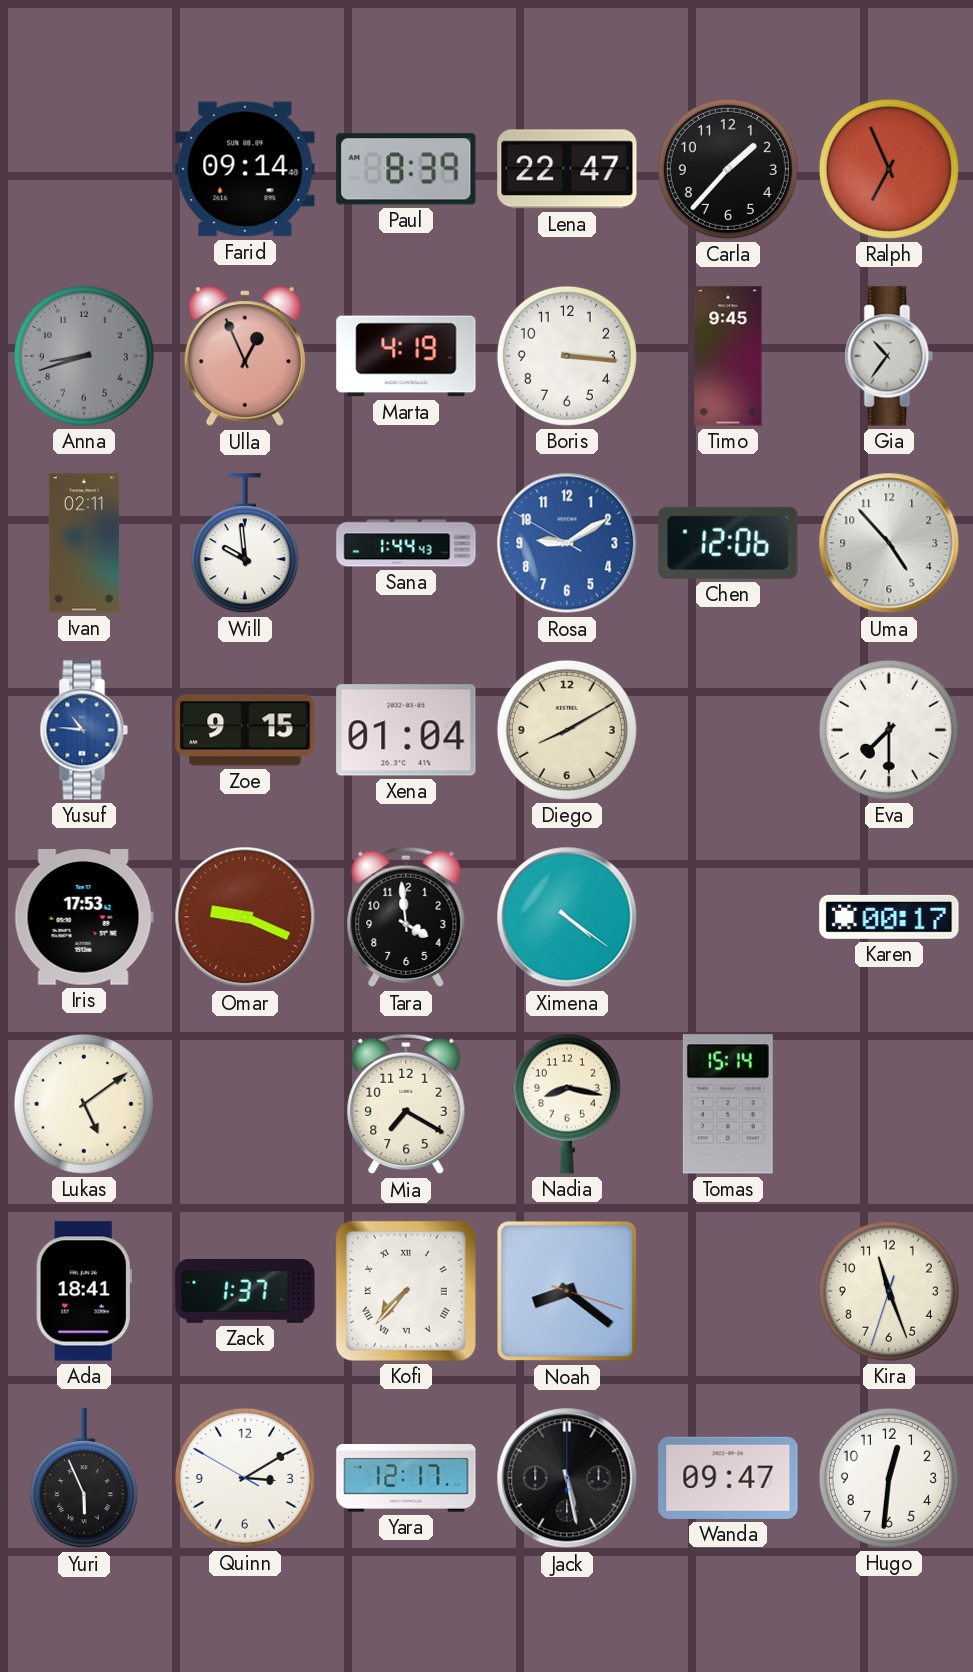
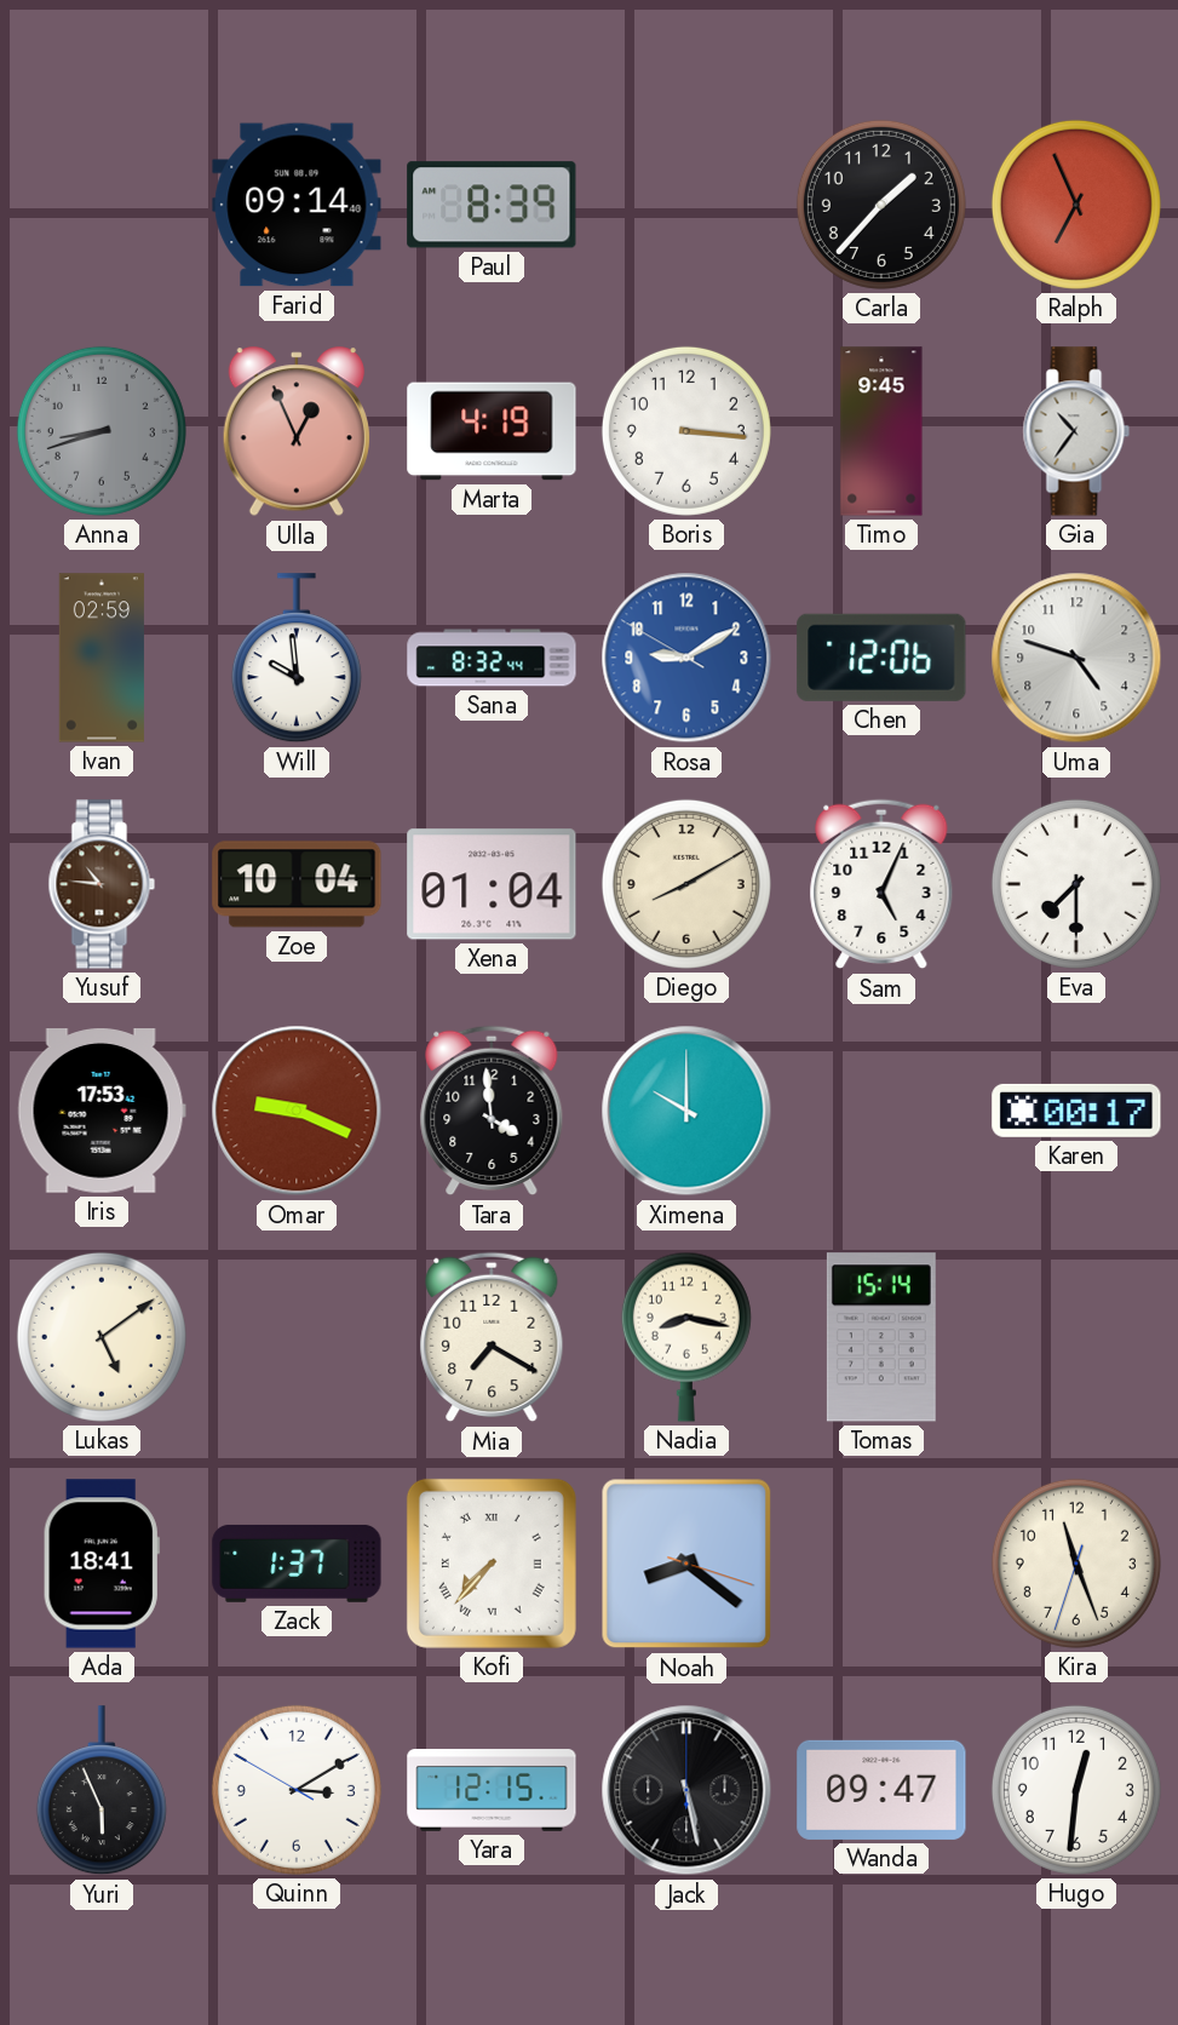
Lena: 22:47 -> none
Ivan: 02:11 -> 02:59
Sana: 1:44 -> 8:32
Uma: 4:53 -> 4:48
Yusuf dial: blue -> brown
Zoe: 9:15 -> 10:04
Sam: none -> 5:04
Ximena: 4:21 -> 10:00
Yara: 12:17 -> 12:15
